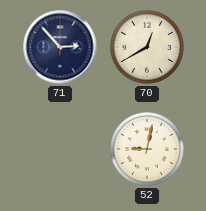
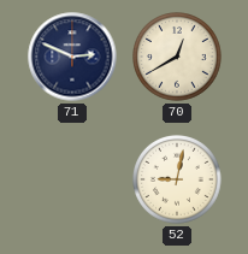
71: 2:53 -> 2:49
